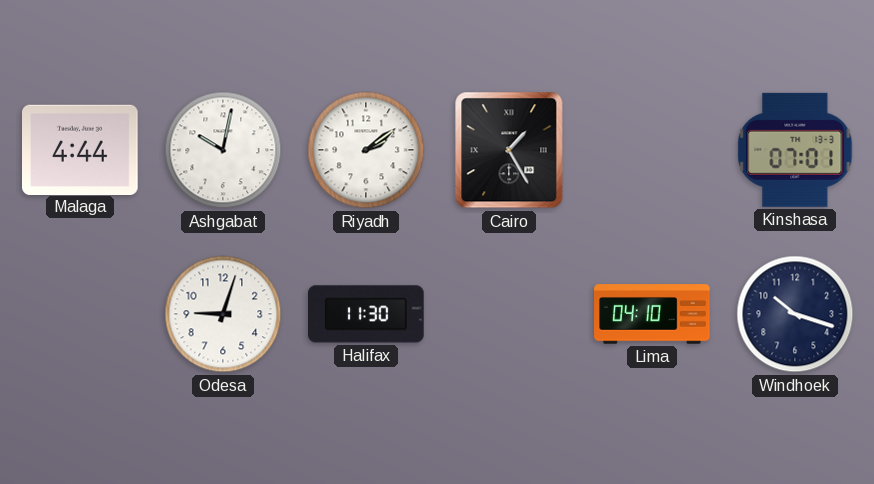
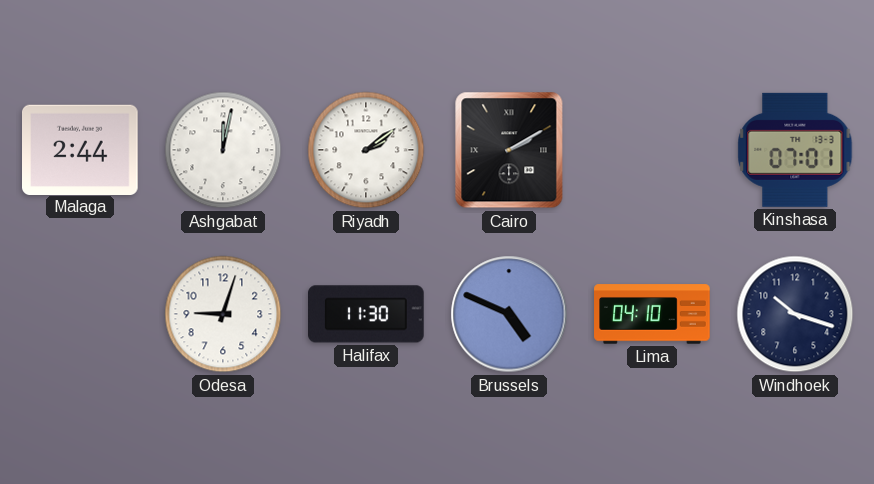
Malaga: 4:44 -> 2:44
Ashgabat: 10:02 -> 12:02
Cairo: 1:25 -> 2:10
Brussels: none -> 4:49
